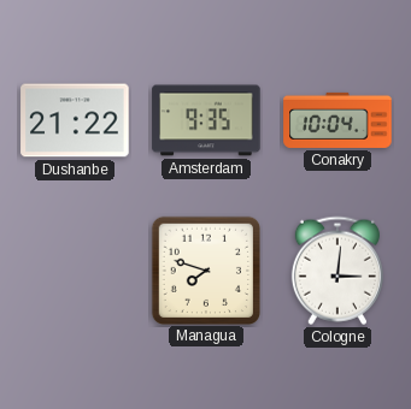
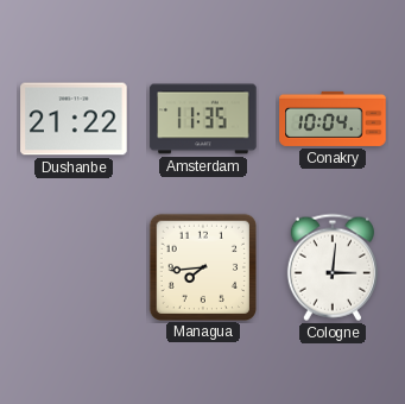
Amsterdam: 9:35 -> 11:35
Managua: 7:48 -> 7:44
